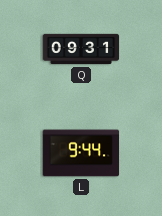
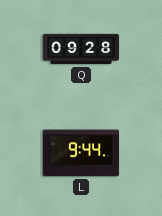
Q: 09:31 -> 09:28
